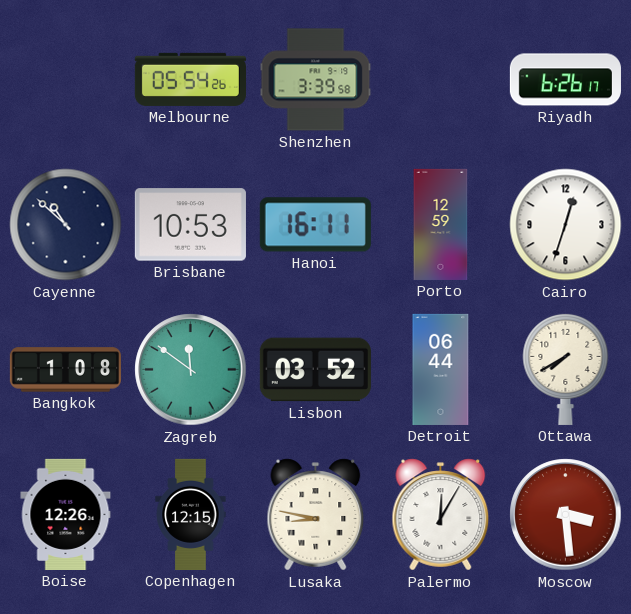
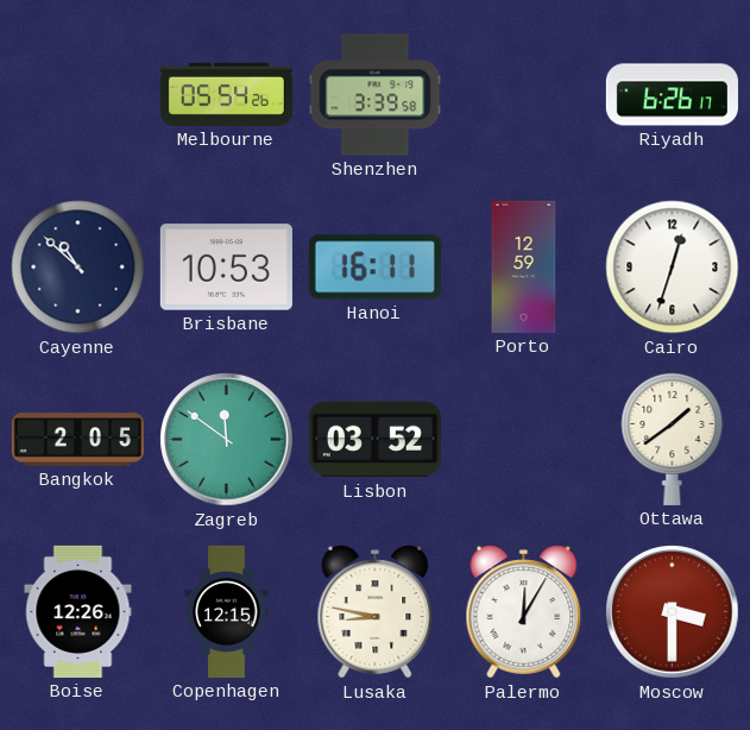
Bangkok: 1:08 -> 2:05
Detroit: 06:44 -> none
Ottawa: 7:40 -> 1:39
Moscow: 3:29 -> 3:30
